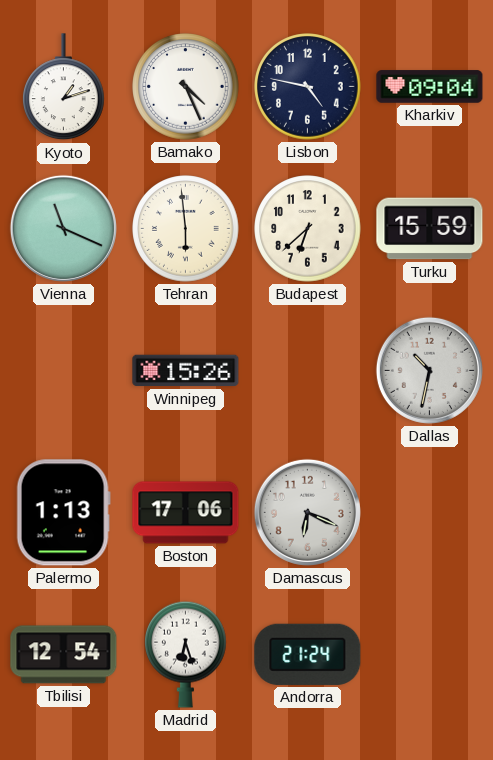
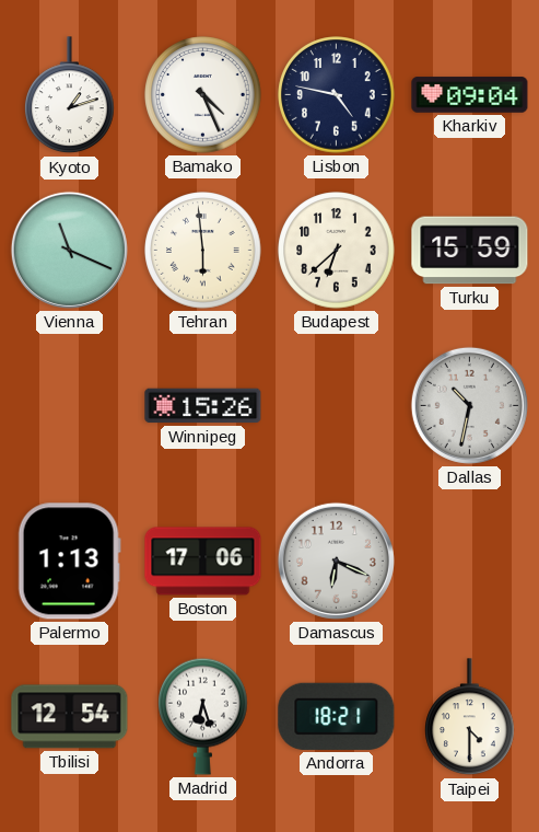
Andorra: 21:24 -> 18:21
Taipei: none -> 4:30
